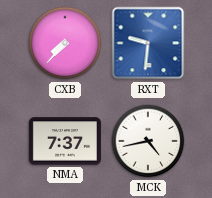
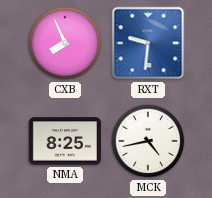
CXB: 7:37 -> 7:56
NMA: 7:37 -> 8:25
